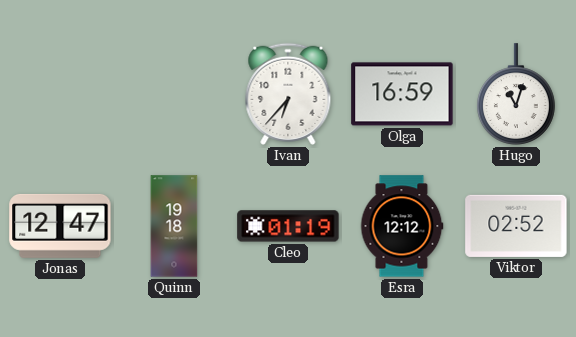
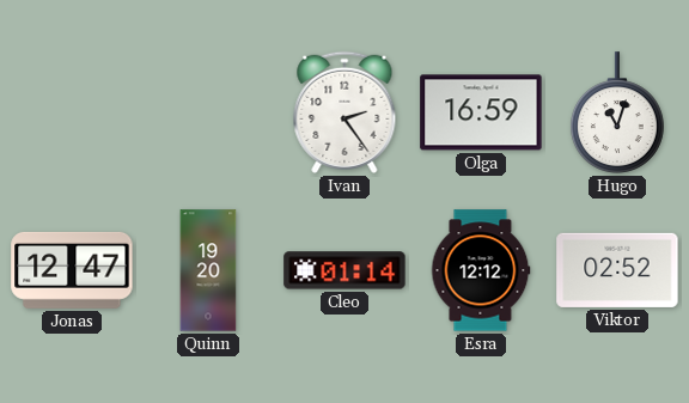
Ivan: 6:37 -> 2:24
Quinn: 19:18 -> 19:20
Cleo: 01:19 -> 01:14
